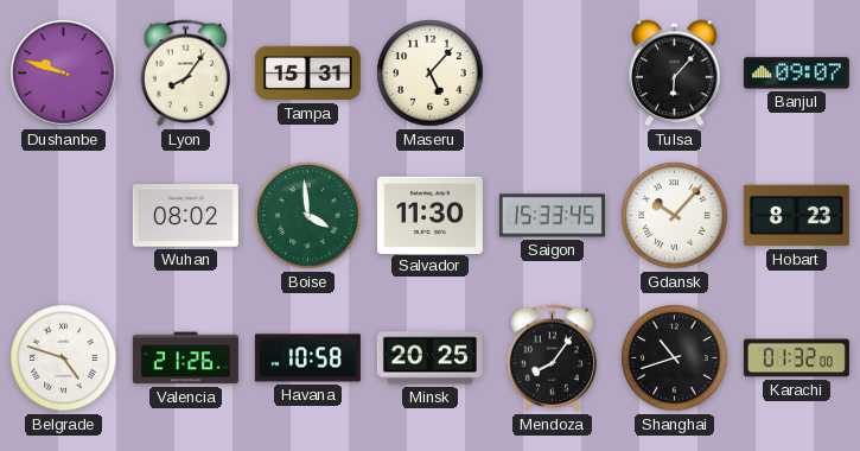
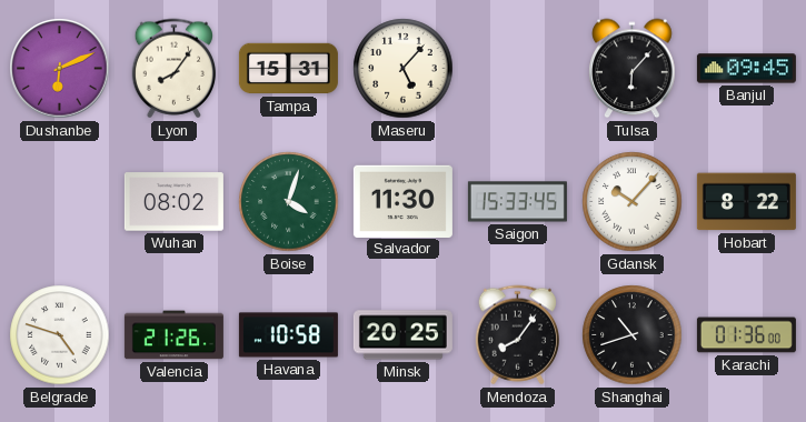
Dushanbe: 9:48 -> 6:11
Banjul: 09:07 -> 09:45
Boise: 3:59 -> 4:03
Hobart: 8:23 -> 8:22
Karachi: 01:32 -> 01:36
